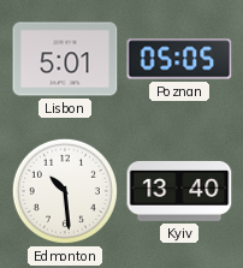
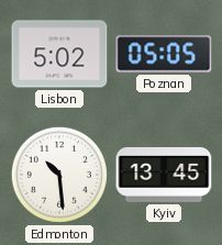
Lisbon: 5:01 -> 5:02
Kyiv: 13:40 -> 13:45
